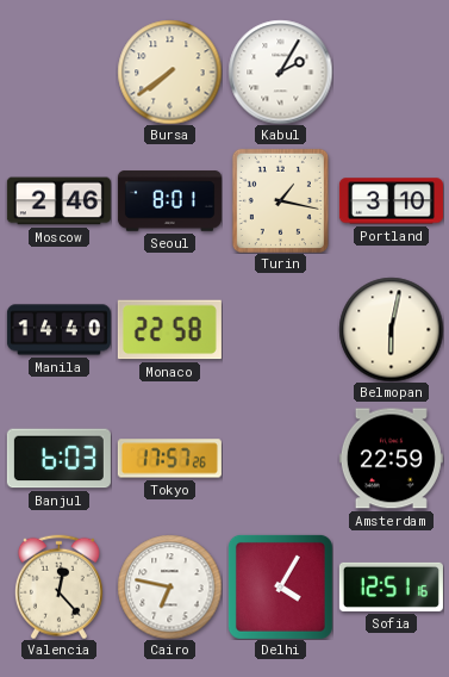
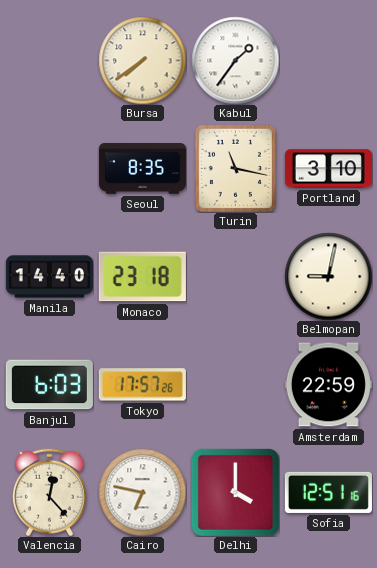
Kabul: 2:05 -> 1:36
Moscow: 2:46 -> none
Seoul: 8:01 -> 8:35
Turin: 1:17 -> 11:17
Monaco: 22:58 -> 23:18
Belmopan: 6:02 -> 9:02
Delhi: 4:05 -> 4:00
